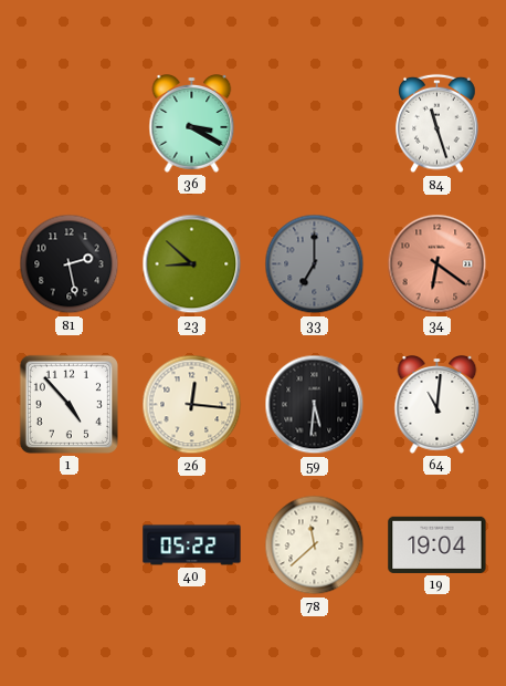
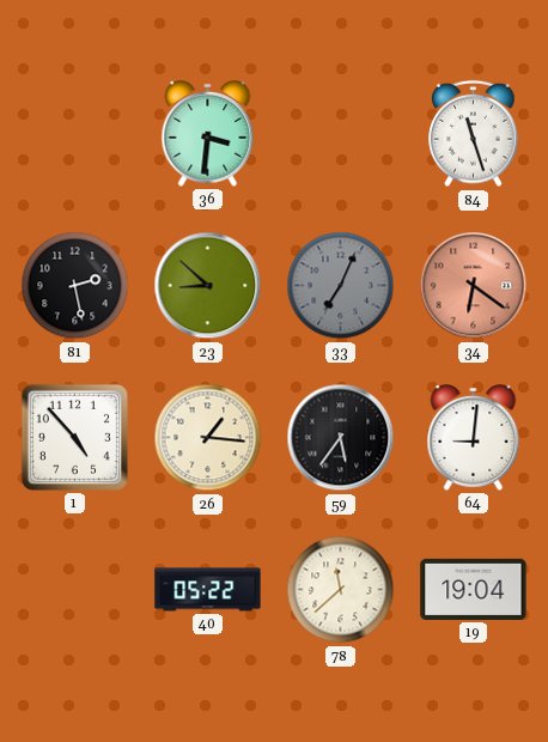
36: 3:20 -> 3:31
33: 7:00 -> 7:04
26: 12:16 -> 1:16
59: 5:31 -> 5:36
64: 11:01 -> 9:01
